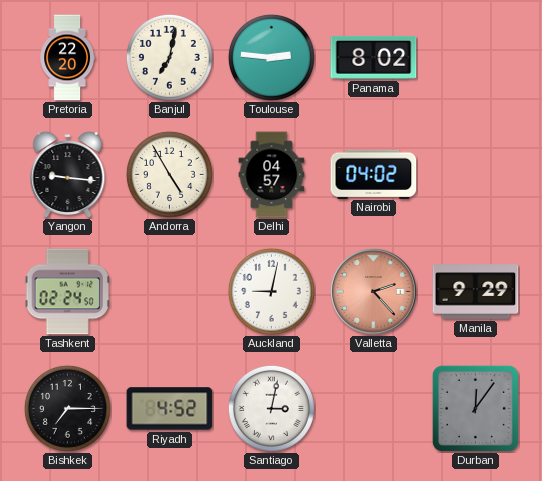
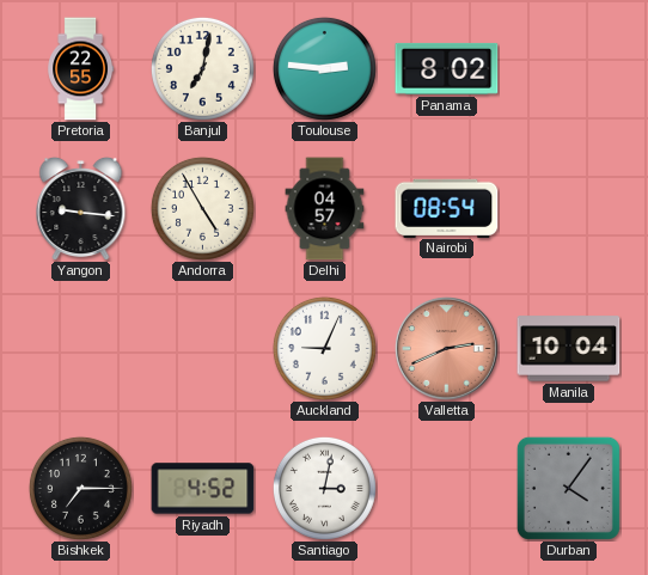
Pretoria: 22:20 -> 22:55
Nairobi: 04:02 -> 08:54
Tashkent: 02:24 -> none
Auckland: 9:02 -> 9:04
Valletta: 2:23 -> 2:41
Manila: 9:29 -> 10:04
Durban: 12:06 -> 4:06
